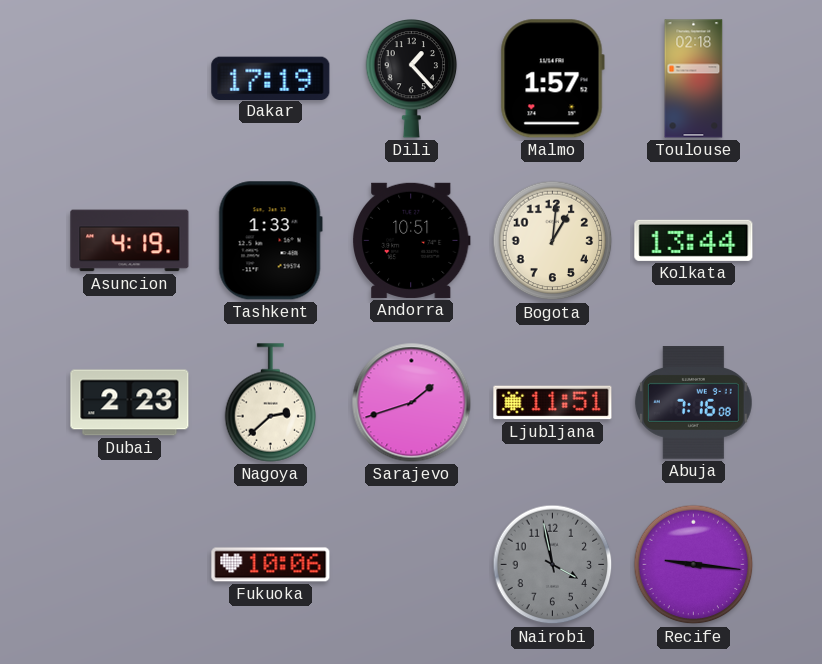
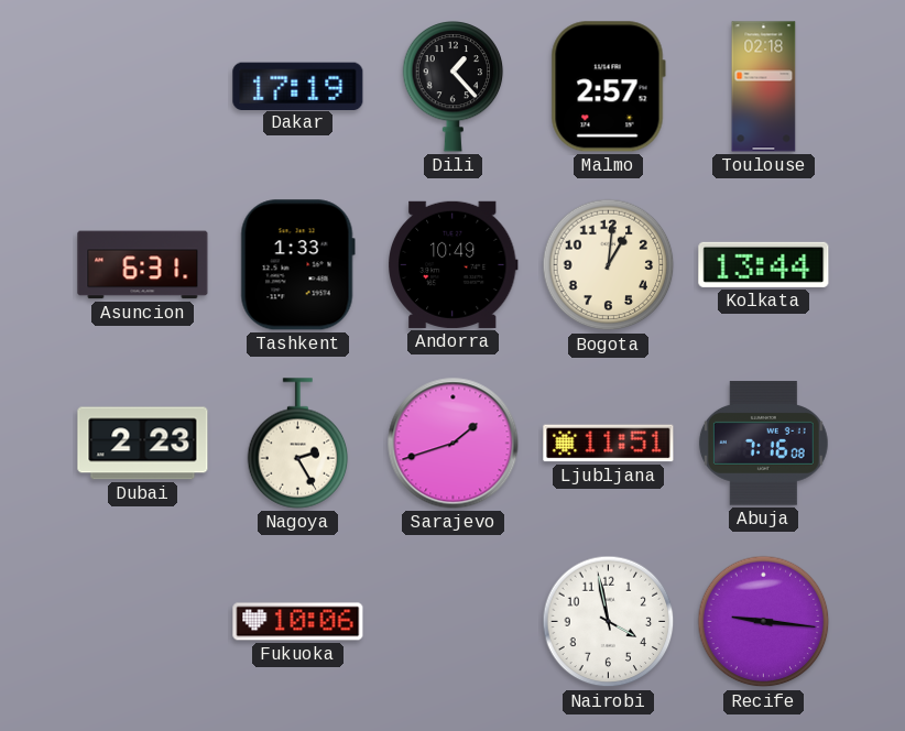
Malmo: 1:57 -> 2:57
Asuncion: 4:19 -> 6:31
Andorra: 10:51 -> 10:49
Nagoya: 2:38 -> 2:25
Nairobi dial: grey -> white
